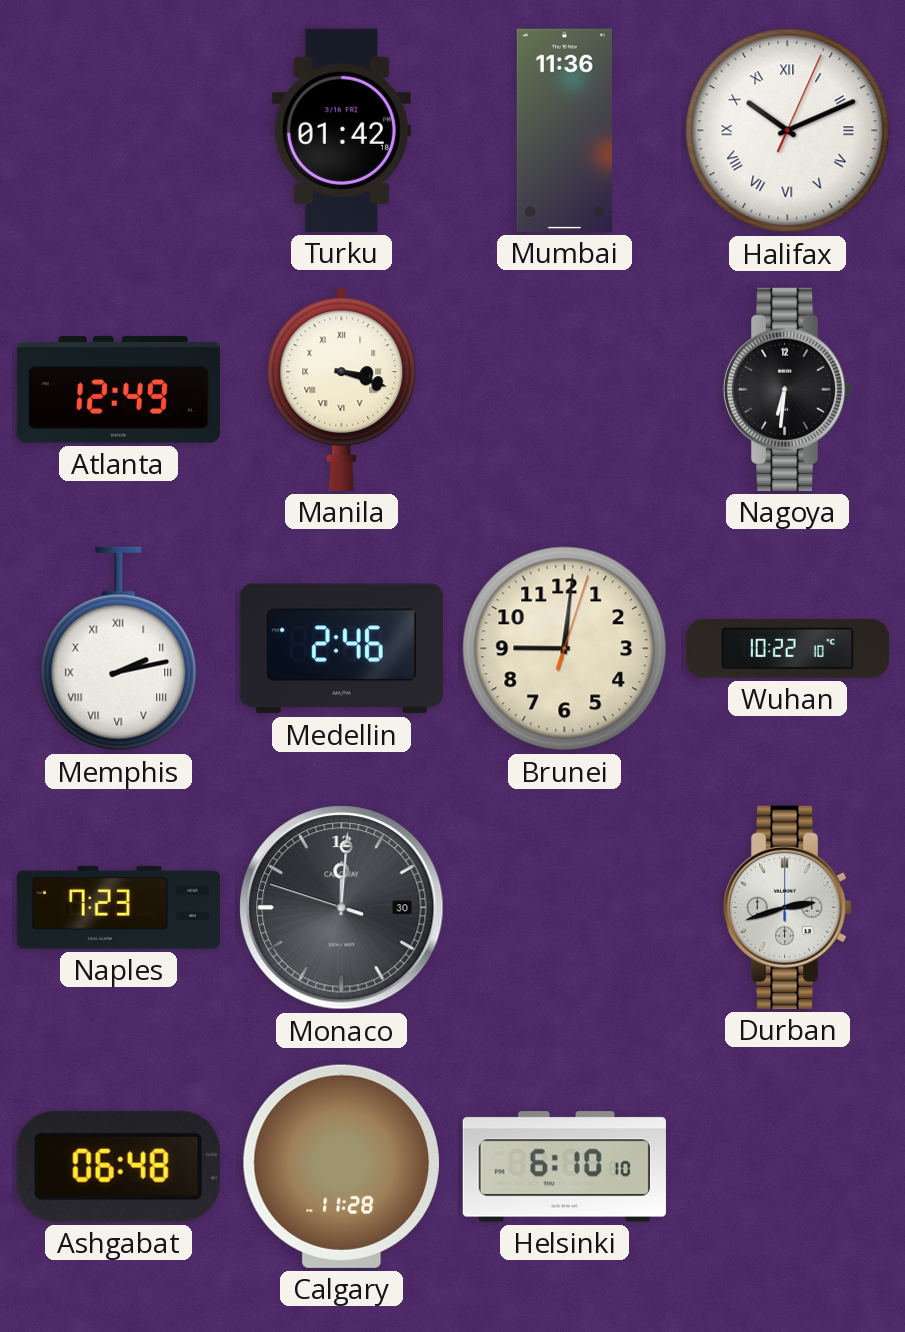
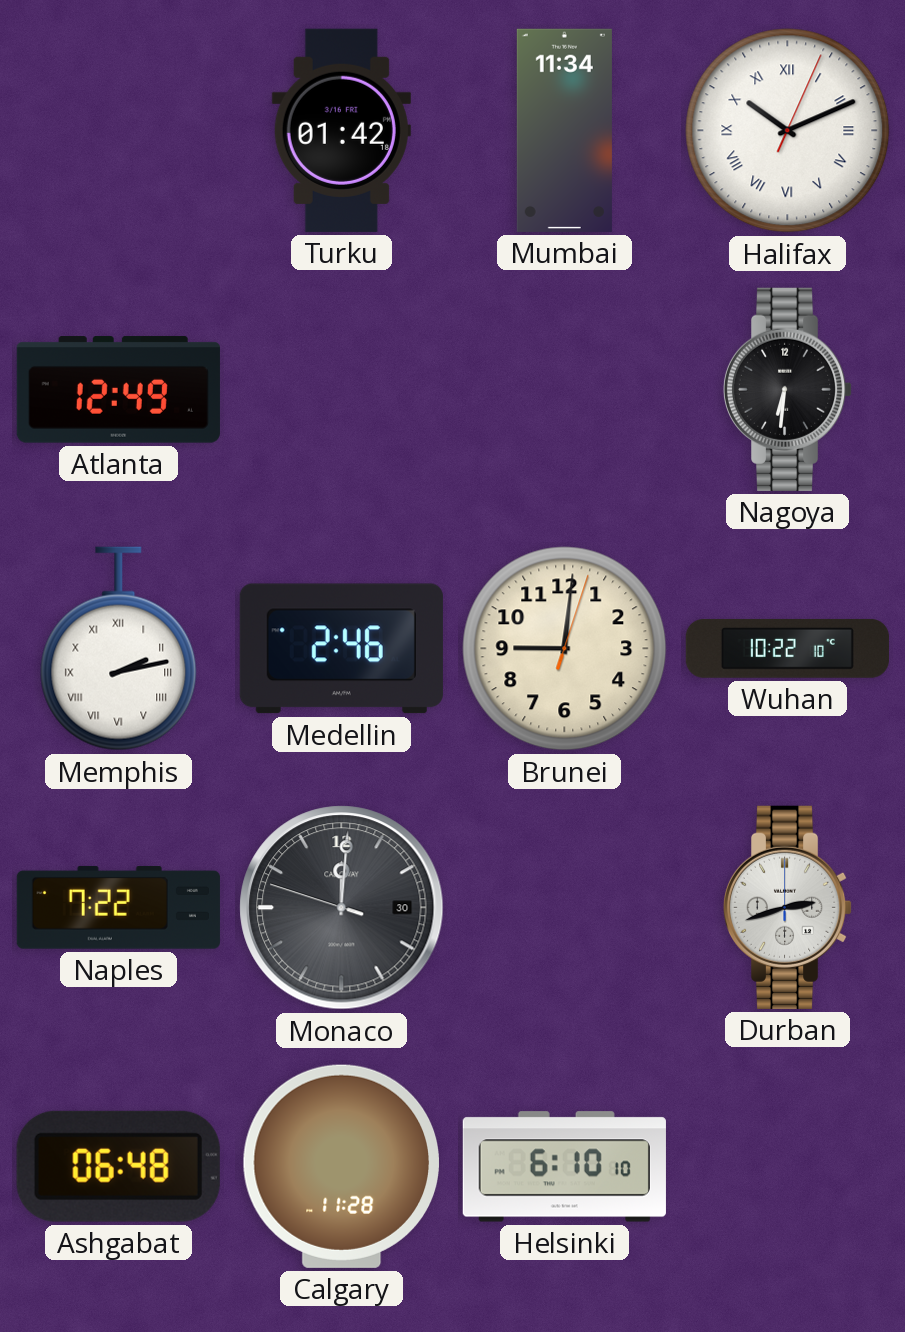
Mumbai: 11:36 -> 11:34
Manila: 3:18 -> none
Naples: 7:23 -> 7:22
